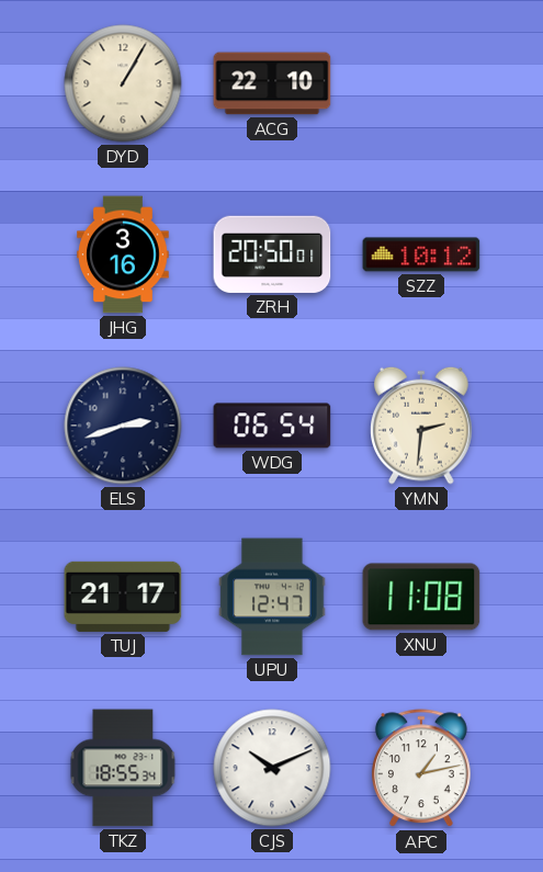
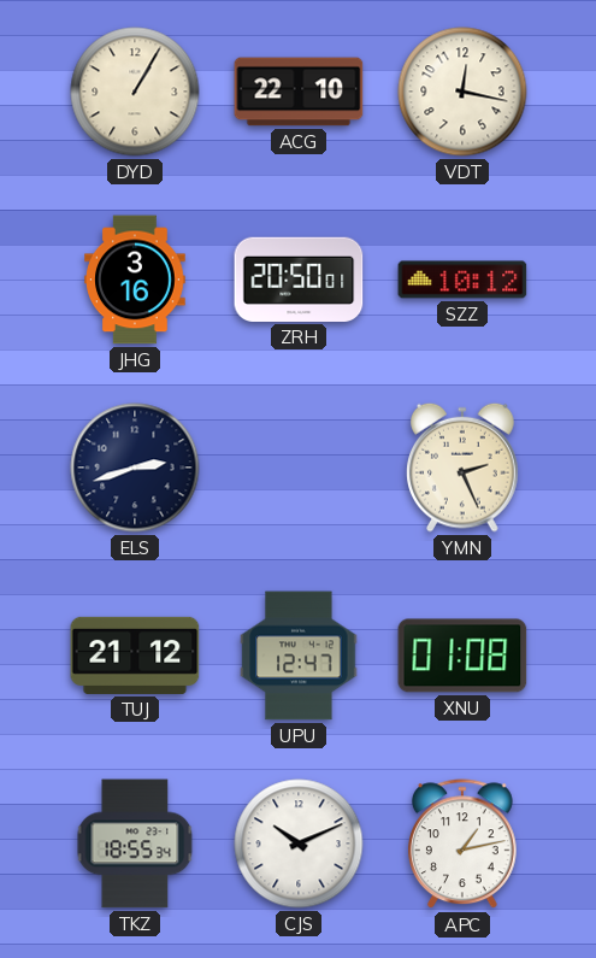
VDT: none -> 12:17
WDG: 06:54 -> none
YMN: 2:31 -> 2:26
TUJ: 21:17 -> 21:12
XNU: 11:08 -> 01:08
